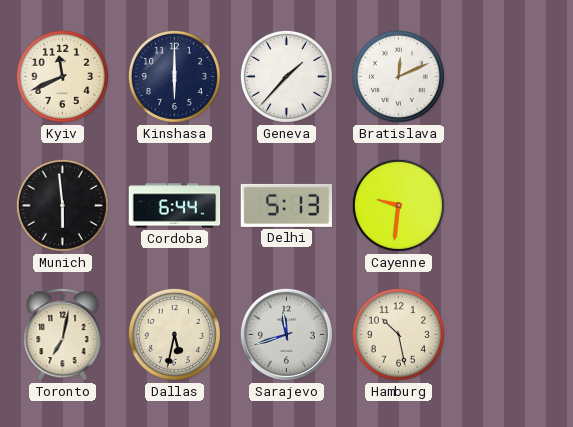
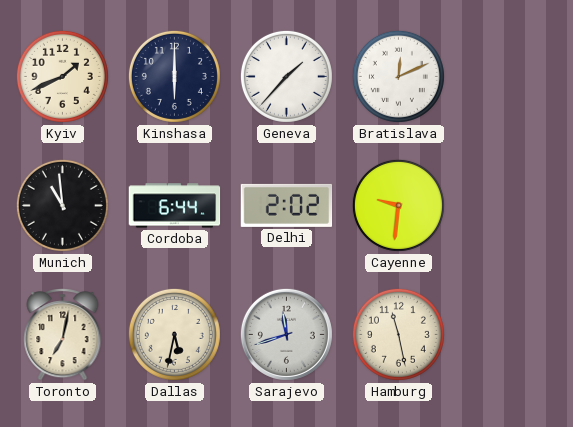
Kyiv: 11:41 -> 1:41
Munich: 5:59 -> 10:59
Delhi: 5:13 -> 2:02
Hamburg: 10:28 -> 11:28
